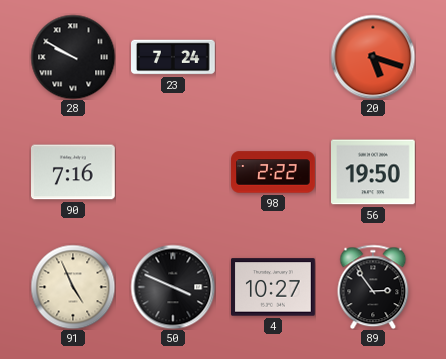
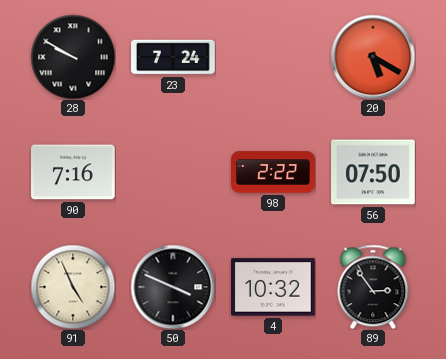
20: 5:18 -> 5:20
56: 19:50 -> 07:50
4: 10:27 -> 10:32
